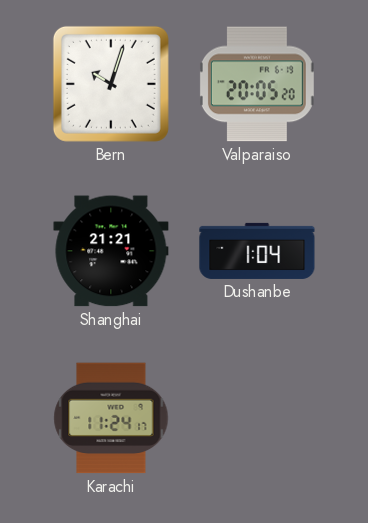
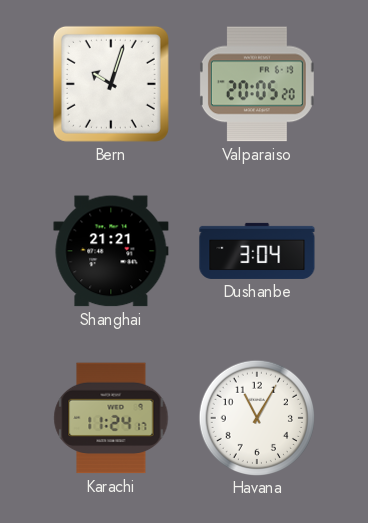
Dushanbe: 1:04 -> 3:04
Havana: none -> 11:05
